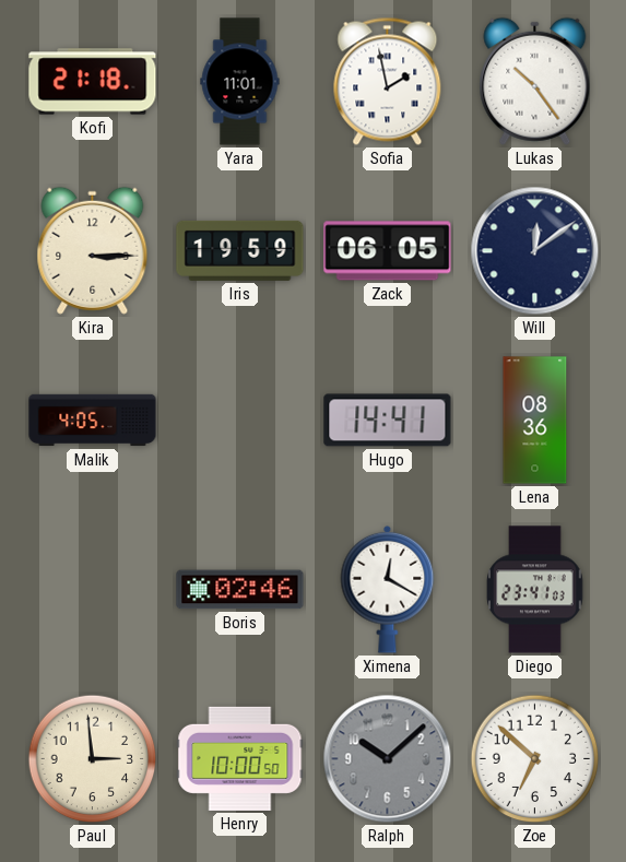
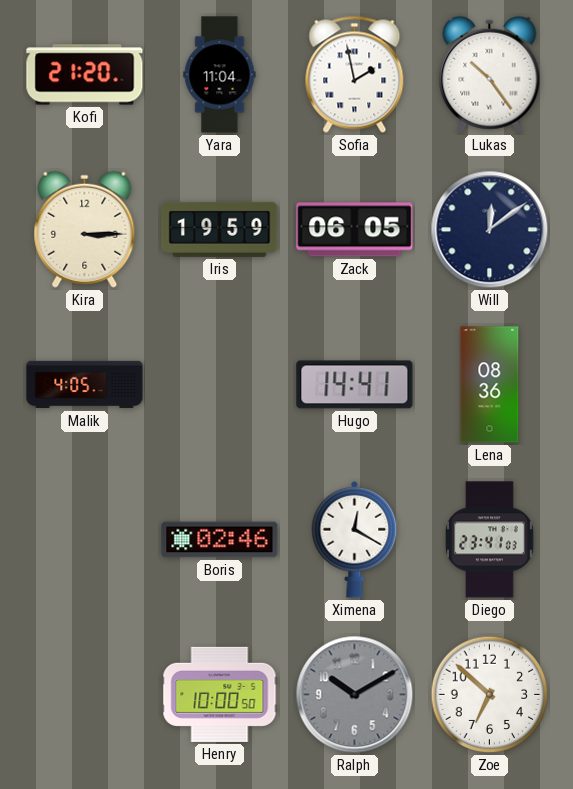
Kofi: 21:18 -> 21:20
Yara: 11:01 -> 11:04
Paul: 2:59 -> none
Ralph: 10:08 -> 10:10
